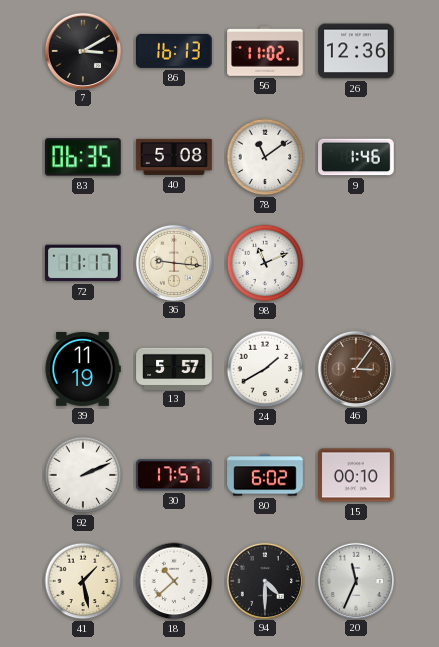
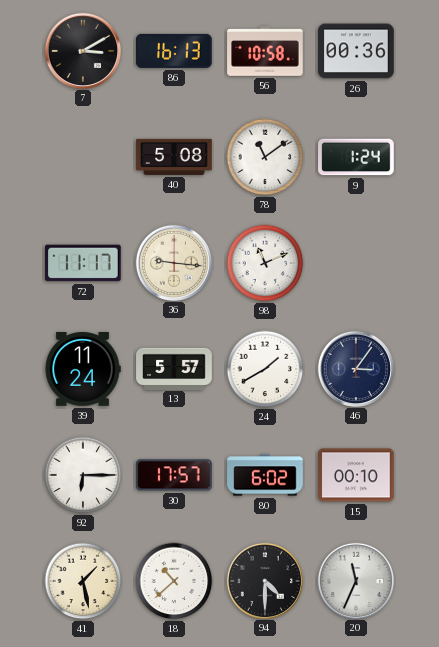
56: 11:02 -> 10:58
26: 12:36 -> 00:36
83: 06:35 -> none
9: 1:46 -> 1:24
39: 11:19 -> 11:24
46 dial: brown -> navy
92: 2:11 -> 6:15
